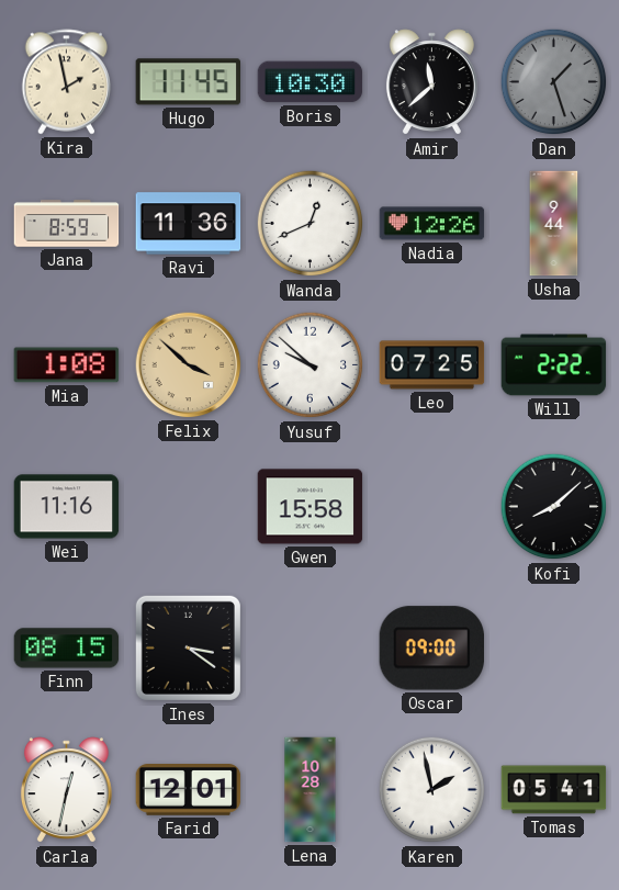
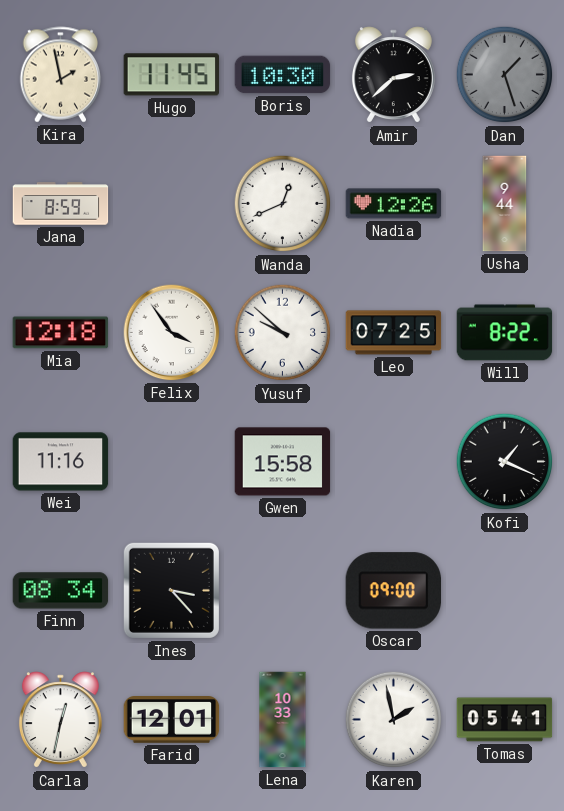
Amir: 11:38 -> 2:38
Ravi: 11:36 -> none
Mia: 1:08 -> 12:18
Felix: 3:52 -> 3:54
Felix dial: champagne -> white
Will: 2:22 -> 8:22
Kofi: 8:08 -> 1:19
Finn: 08:15 -> 08:34
Ines: 3:21 -> 3:23
Lena: 10:28 -> 10:33
